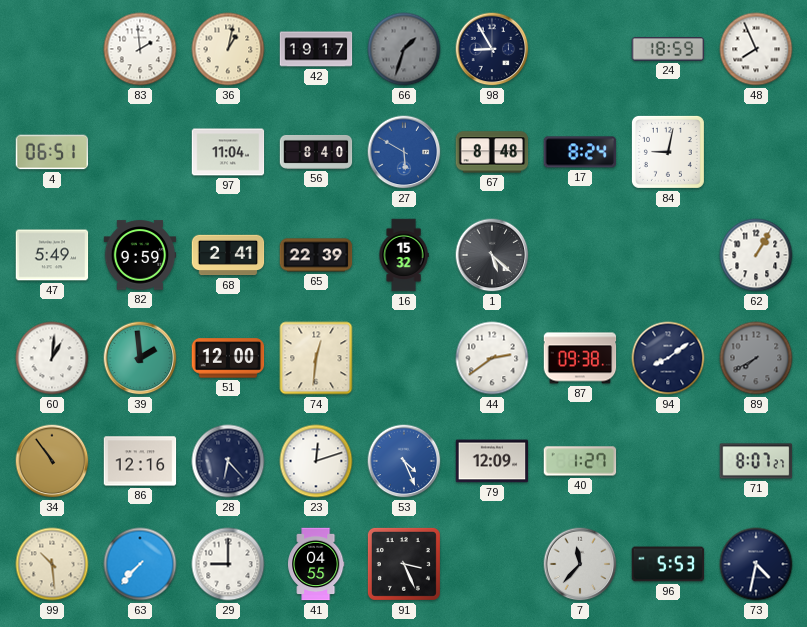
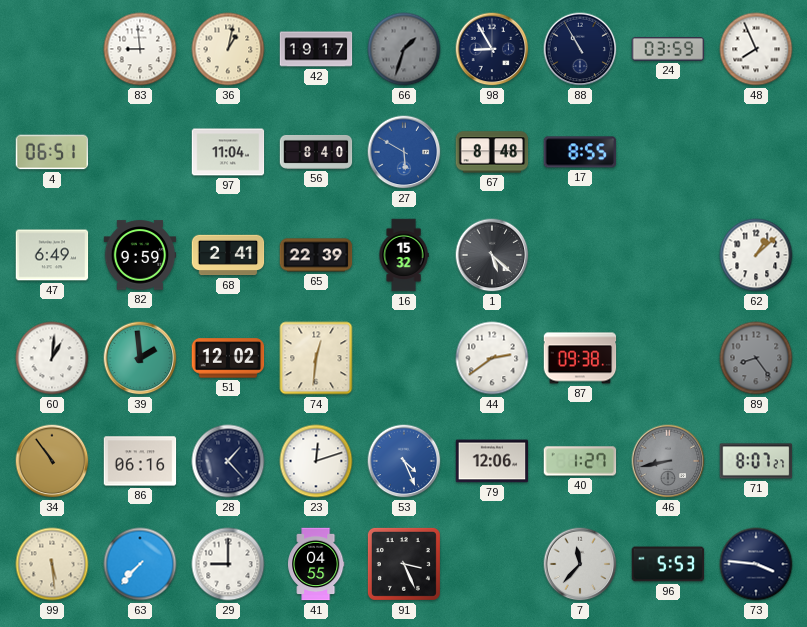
83: 1:59 -> 8:59
88: none -> 10:55
24: 18:59 -> 03:59
17: 8:24 -> 8:55
84: 9:02 -> none
47: 5:49 -> 6:49
62: 1:05 -> 1:08
51: 12:00 -> 12:02
94: 8:09 -> none
89: 7:40 -> 8:24
86: 12:16 -> 06:16
28: 6:23 -> 1:23
79: 12:09 -> 12:06
46: none -> 8:43
99: 10:29 -> 5:29
73: 4:32 -> 3:46
